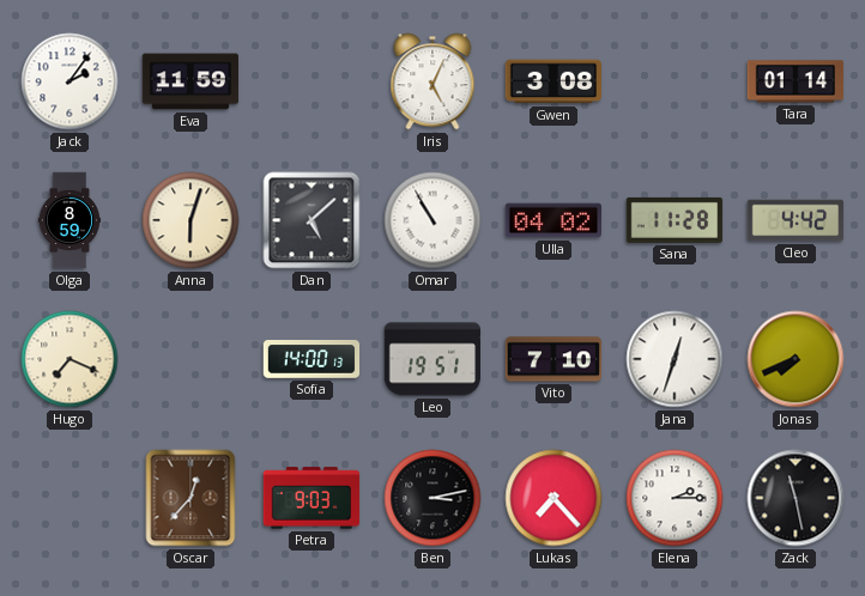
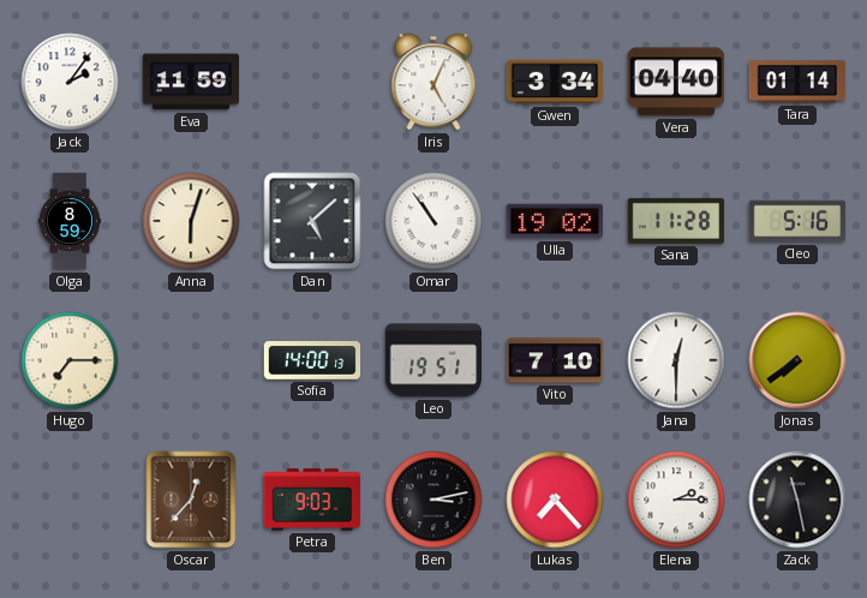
Gwen: 3:08 -> 3:34
Vera: none -> 04:40
Omar: 10:55 -> 10:54
Ulla: 04:02 -> 19:02
Cleo: 4:42 -> 5:16
Hugo: 7:19 -> 7:15
Jana: 12:33 -> 12:30
Jonas: 7:41 -> 7:39
